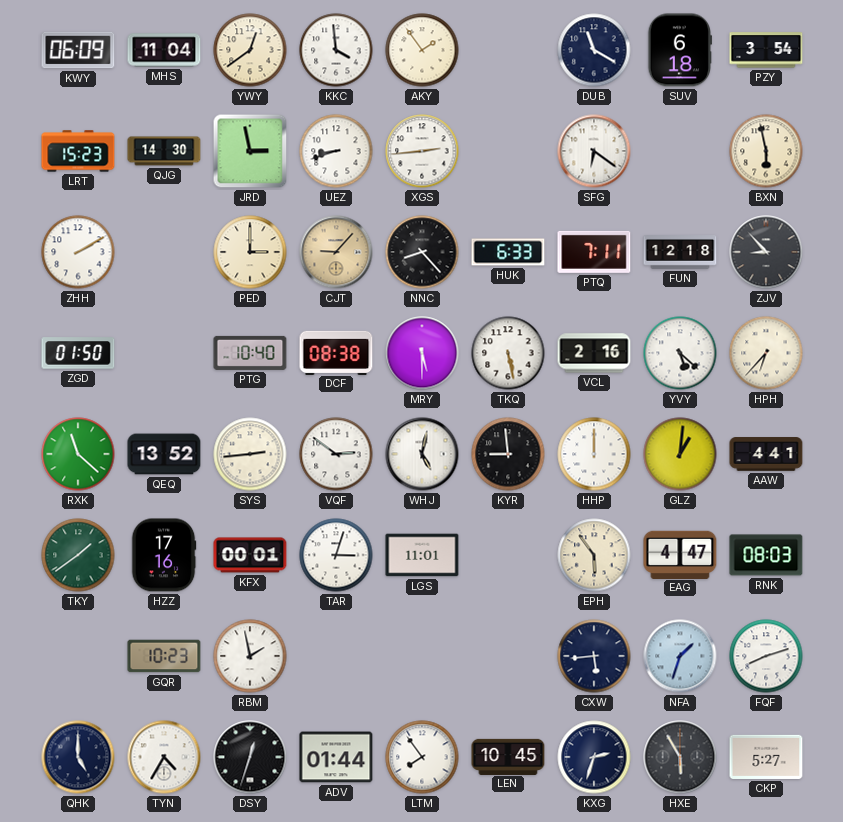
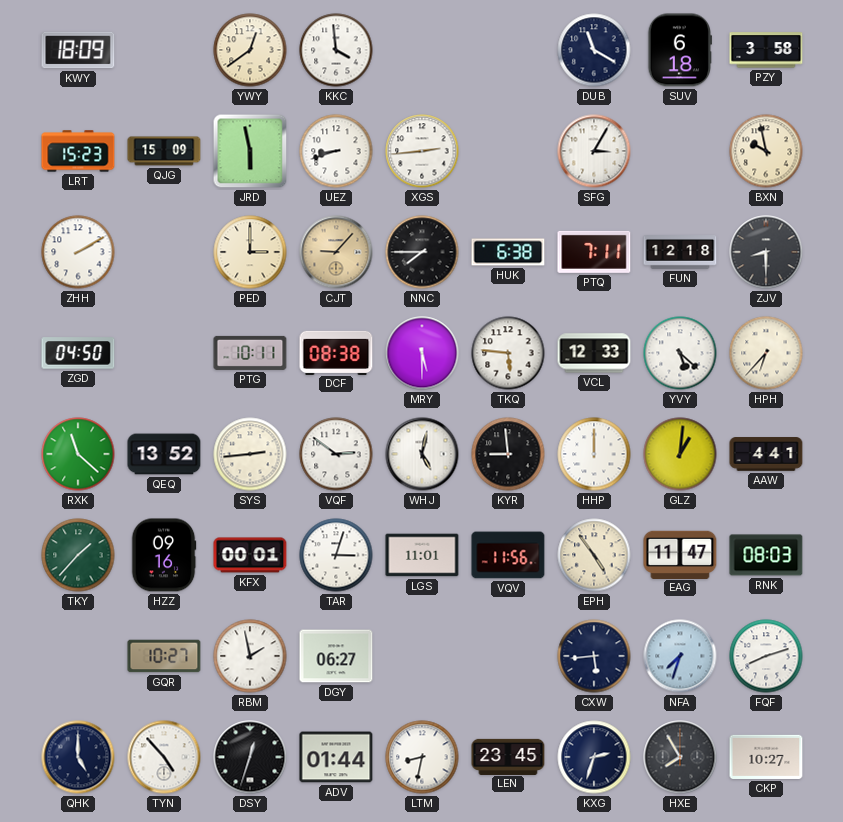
KWY: 06:09 -> 18:09
MHS: 11:04 -> none
AKY: 1:54 -> none
PZY: 3:54 -> 3:58
QJG: 14:30 -> 15:09
JRD: 2:58 -> 5:58
SFG: 6:21 -> 3:05
BXN: 5:58 -> 9:58
NNC: 8:23 -> 7:45
HUK: 6:33 -> 6:38
ZJV: 8:53 -> 8:30
ZGD: 01:50 -> 04:50
PTG: 10:40 -> 10:11
TKQ: 5:28 -> 5:46
VCL: 2:16 -> 12:33
TKY: 1:39 -> 1:37
HZZ: 17:16 -> 09:16
VQV: none -> 11:56
EPH: 5:54 -> 4:54
EAG: 4:47 -> 11:47
GQR: 10:23 -> 10:27
DGY: none -> 06:27
NFA: 1:33 -> 7:33
TYN: 4:35 -> 4:53
LTM: 7:54 -> 8:32
LEN: 10:45 -> 23:45
HXE: 5:55 -> 7:55
CKP: 5:27 -> 10:27
